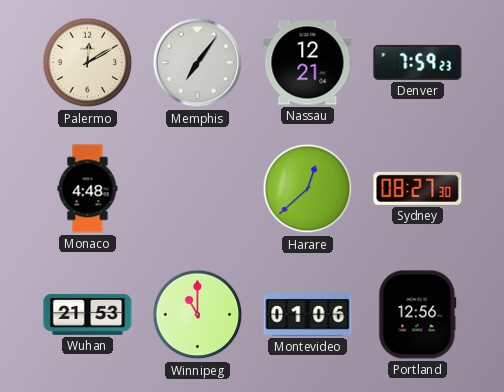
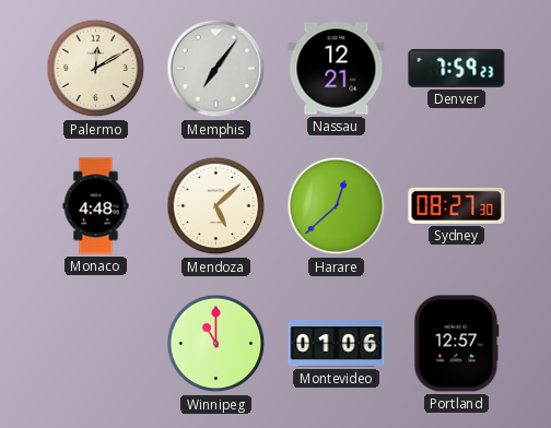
Mendoza: none -> 5:08
Wuhan: 21:53 -> none
Portland: 12:56 -> 12:57
